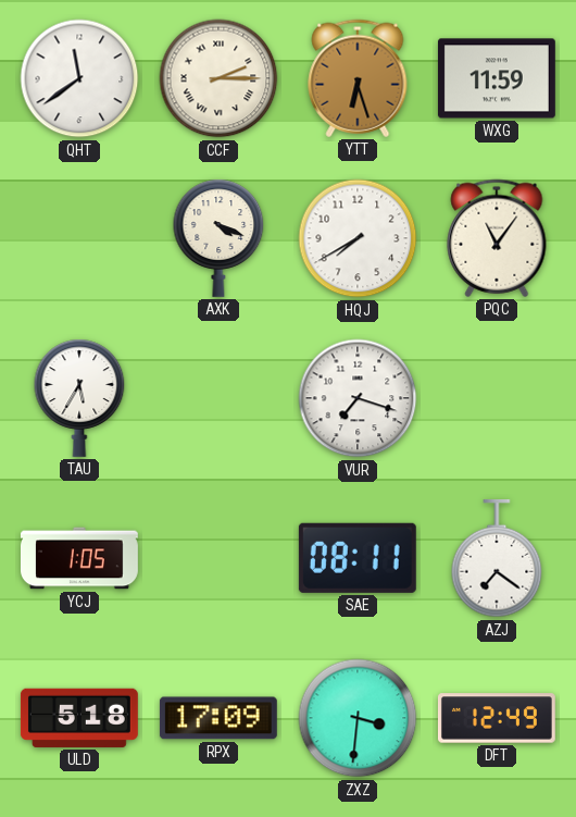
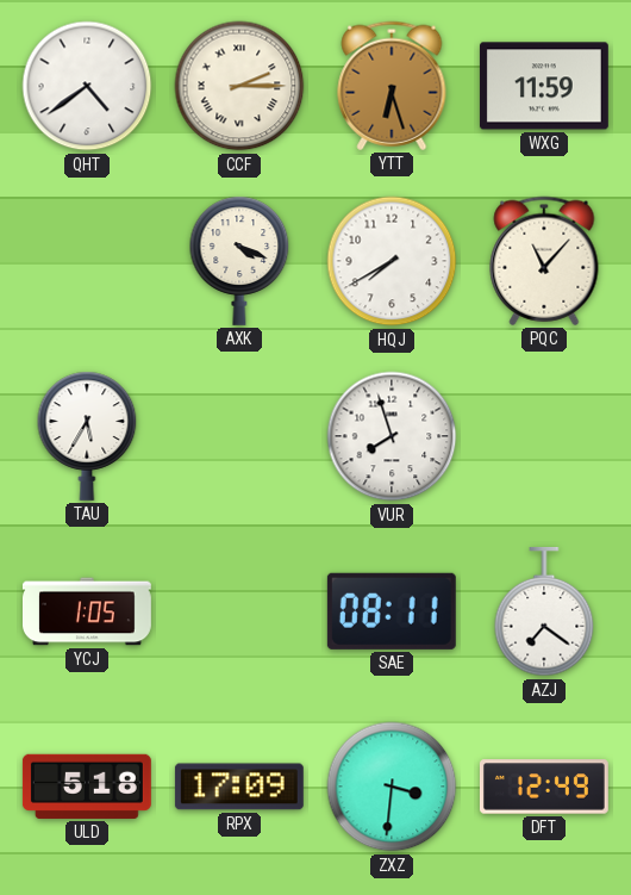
QHT: 11:39 -> 4:39
PQC: 11:06 -> 11:07
VUR: 7:18 -> 7:57
